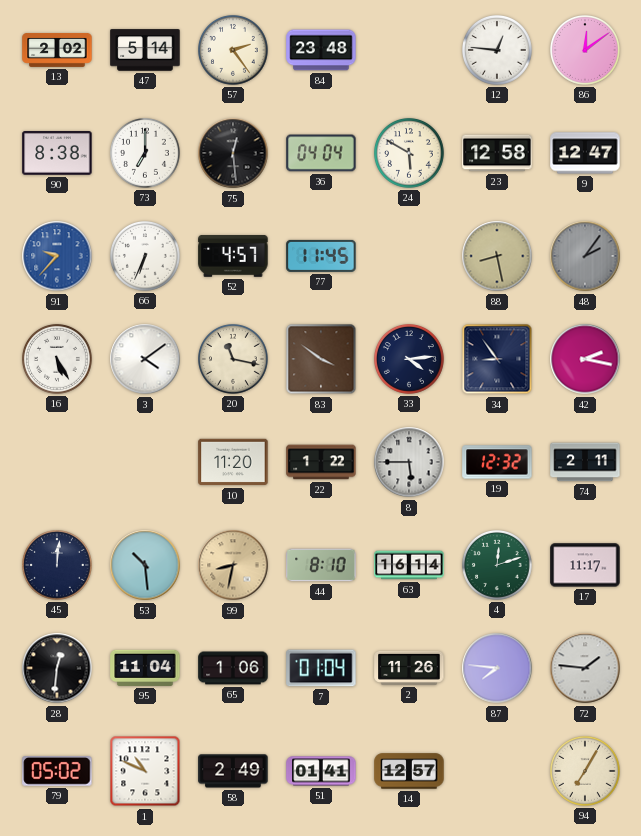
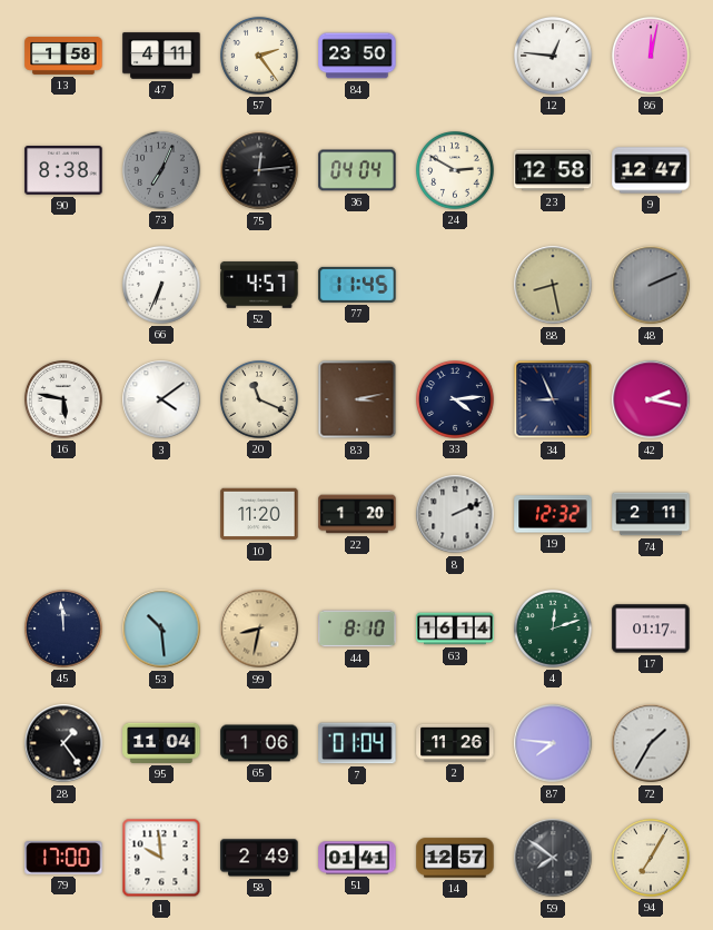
13: 2:02 -> 1:58
47: 5:14 -> 4:11
84: 23:48 -> 23:50
86: 12:09 -> 12:02
73: 7:00 -> 7:04
73 dial: white -> grey
75: 12:29 -> 12:14
24: 5:50 -> 2:50
91: 9:37 -> none
48: 2:06 -> 2:11
16: 5:25 -> 5:47
20: 11:17 -> 11:19
83: 3:51 -> 3:13
34: 8:54 -> 8:56
22: 1:22 -> 1:20
8: 5:45 -> 2:11
45: 12:01 -> 11:59
17: 11:17 -> 01:17
28: 12:31 -> 1:24
72: 1:46 -> 1:35
79: 05:02 -> 17:00
1: 10:49 -> 9:59
59: none -> 7:51
